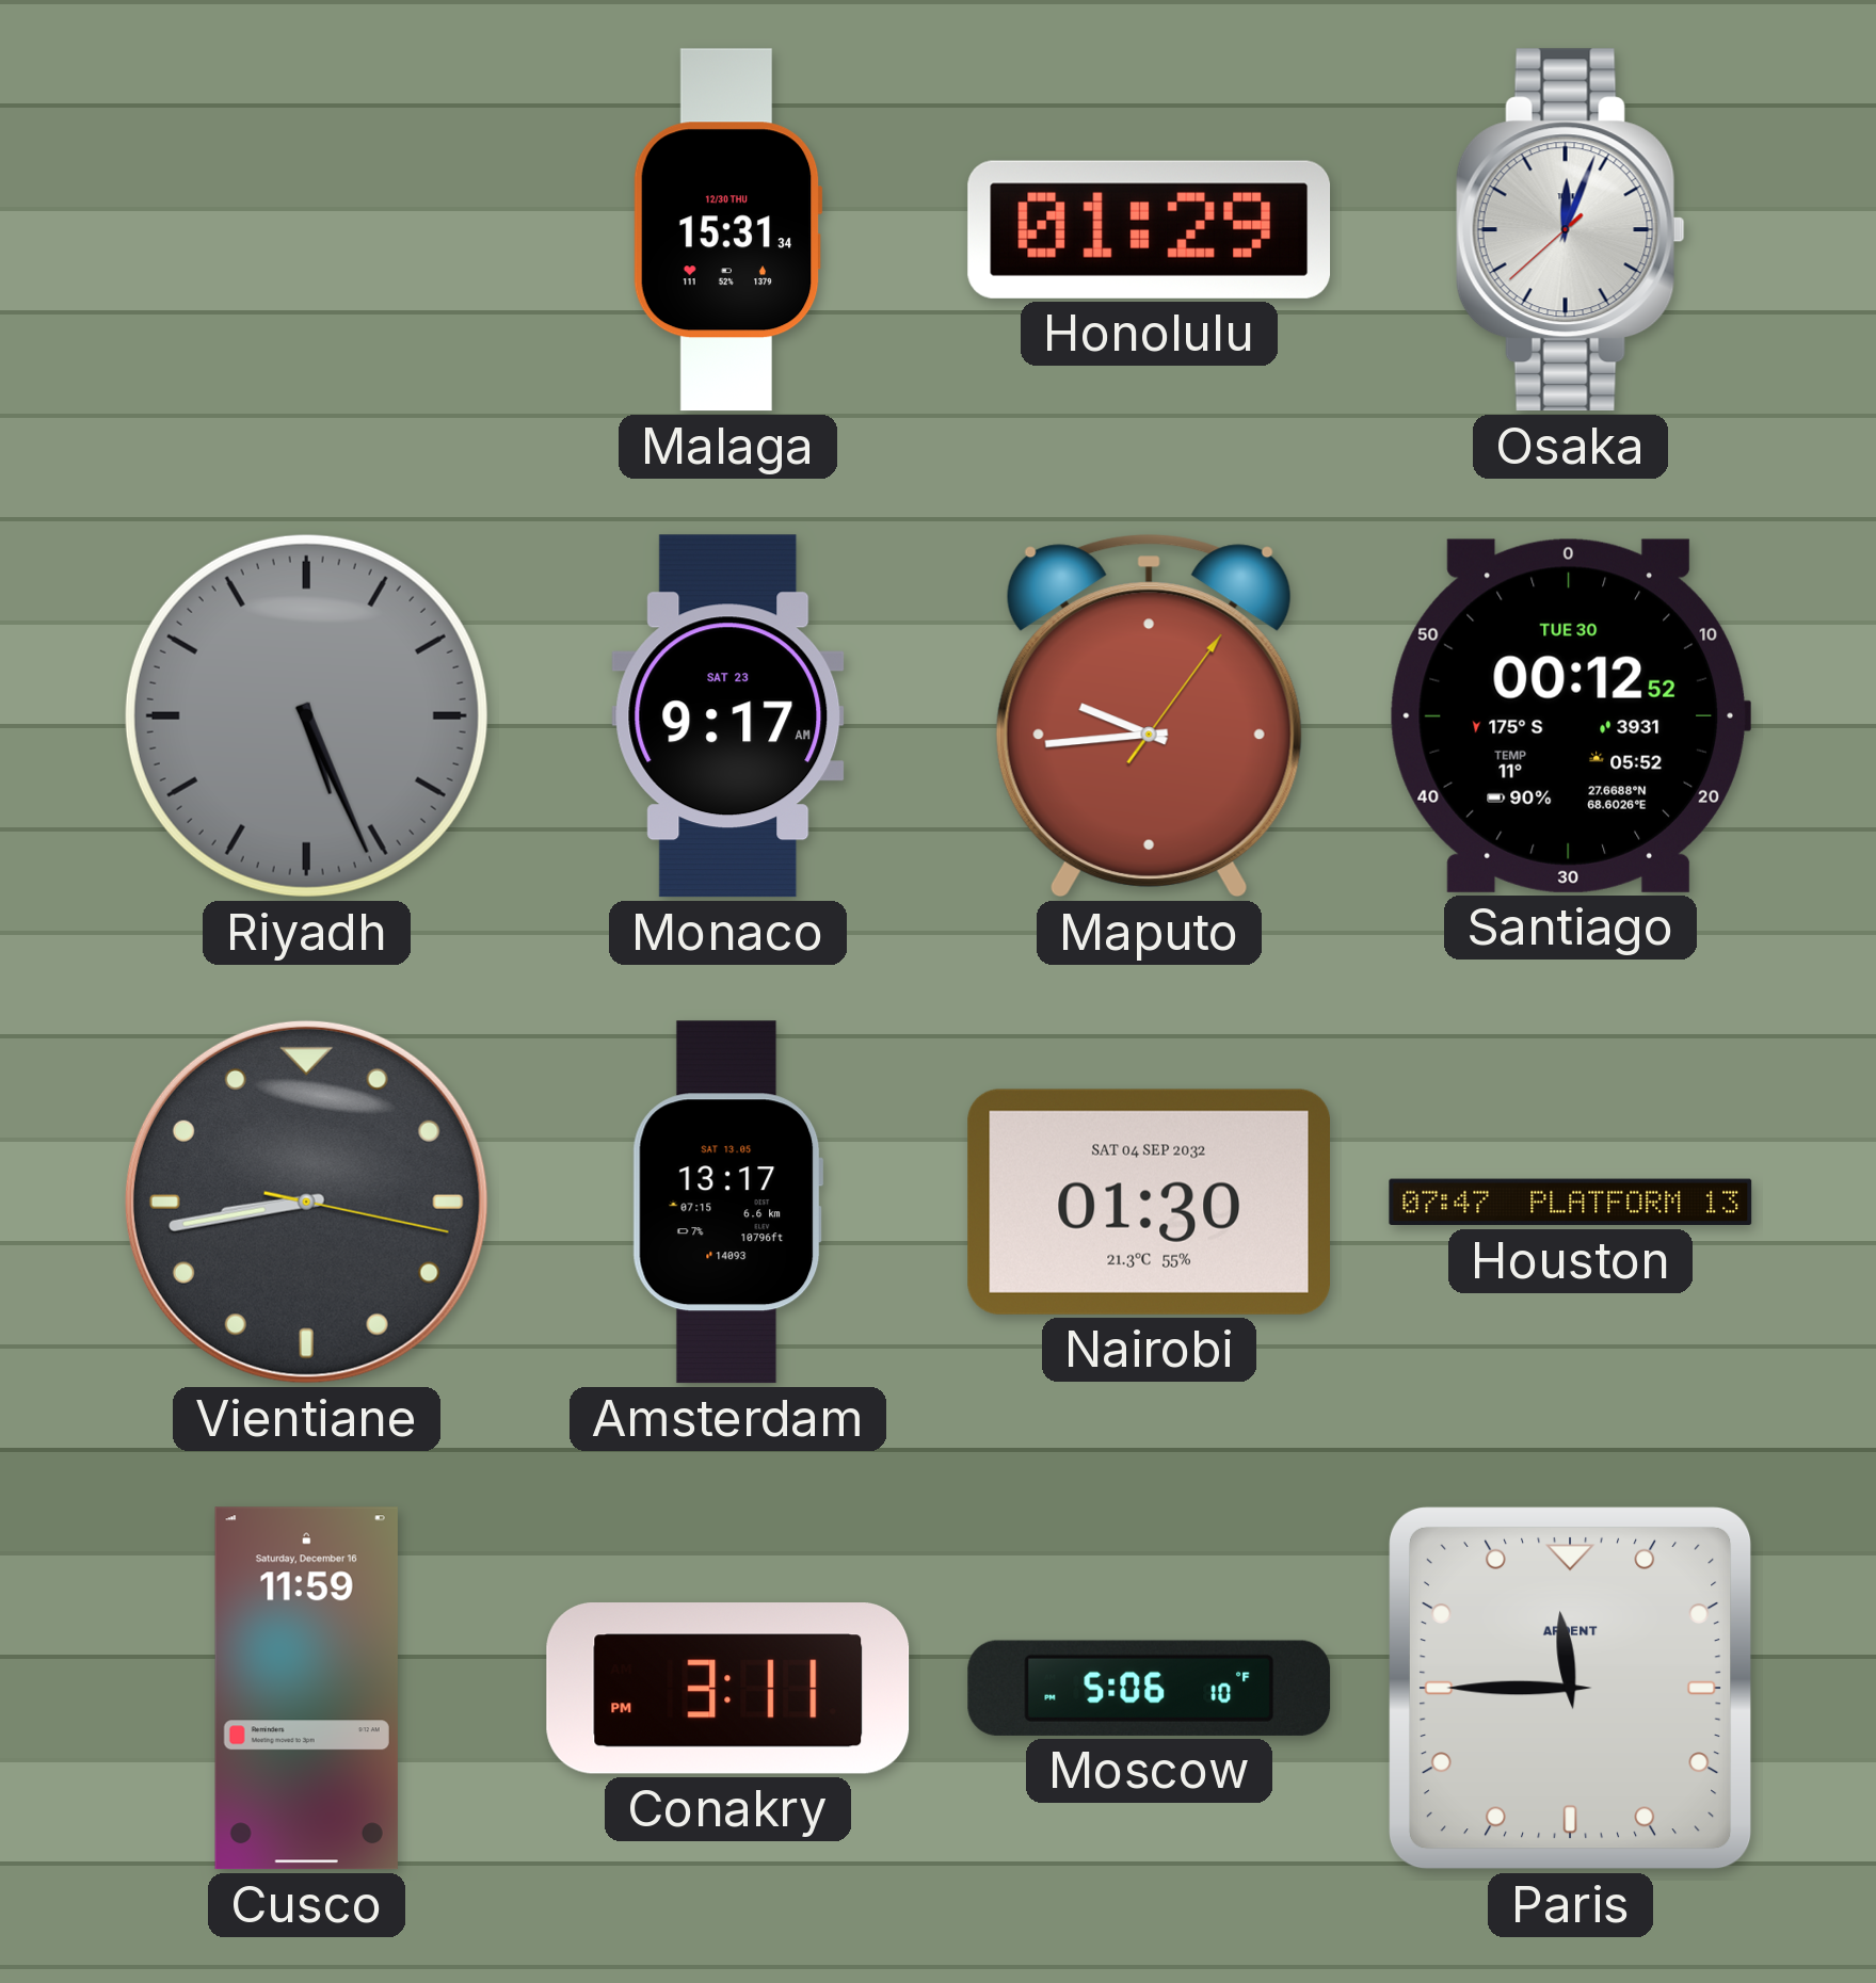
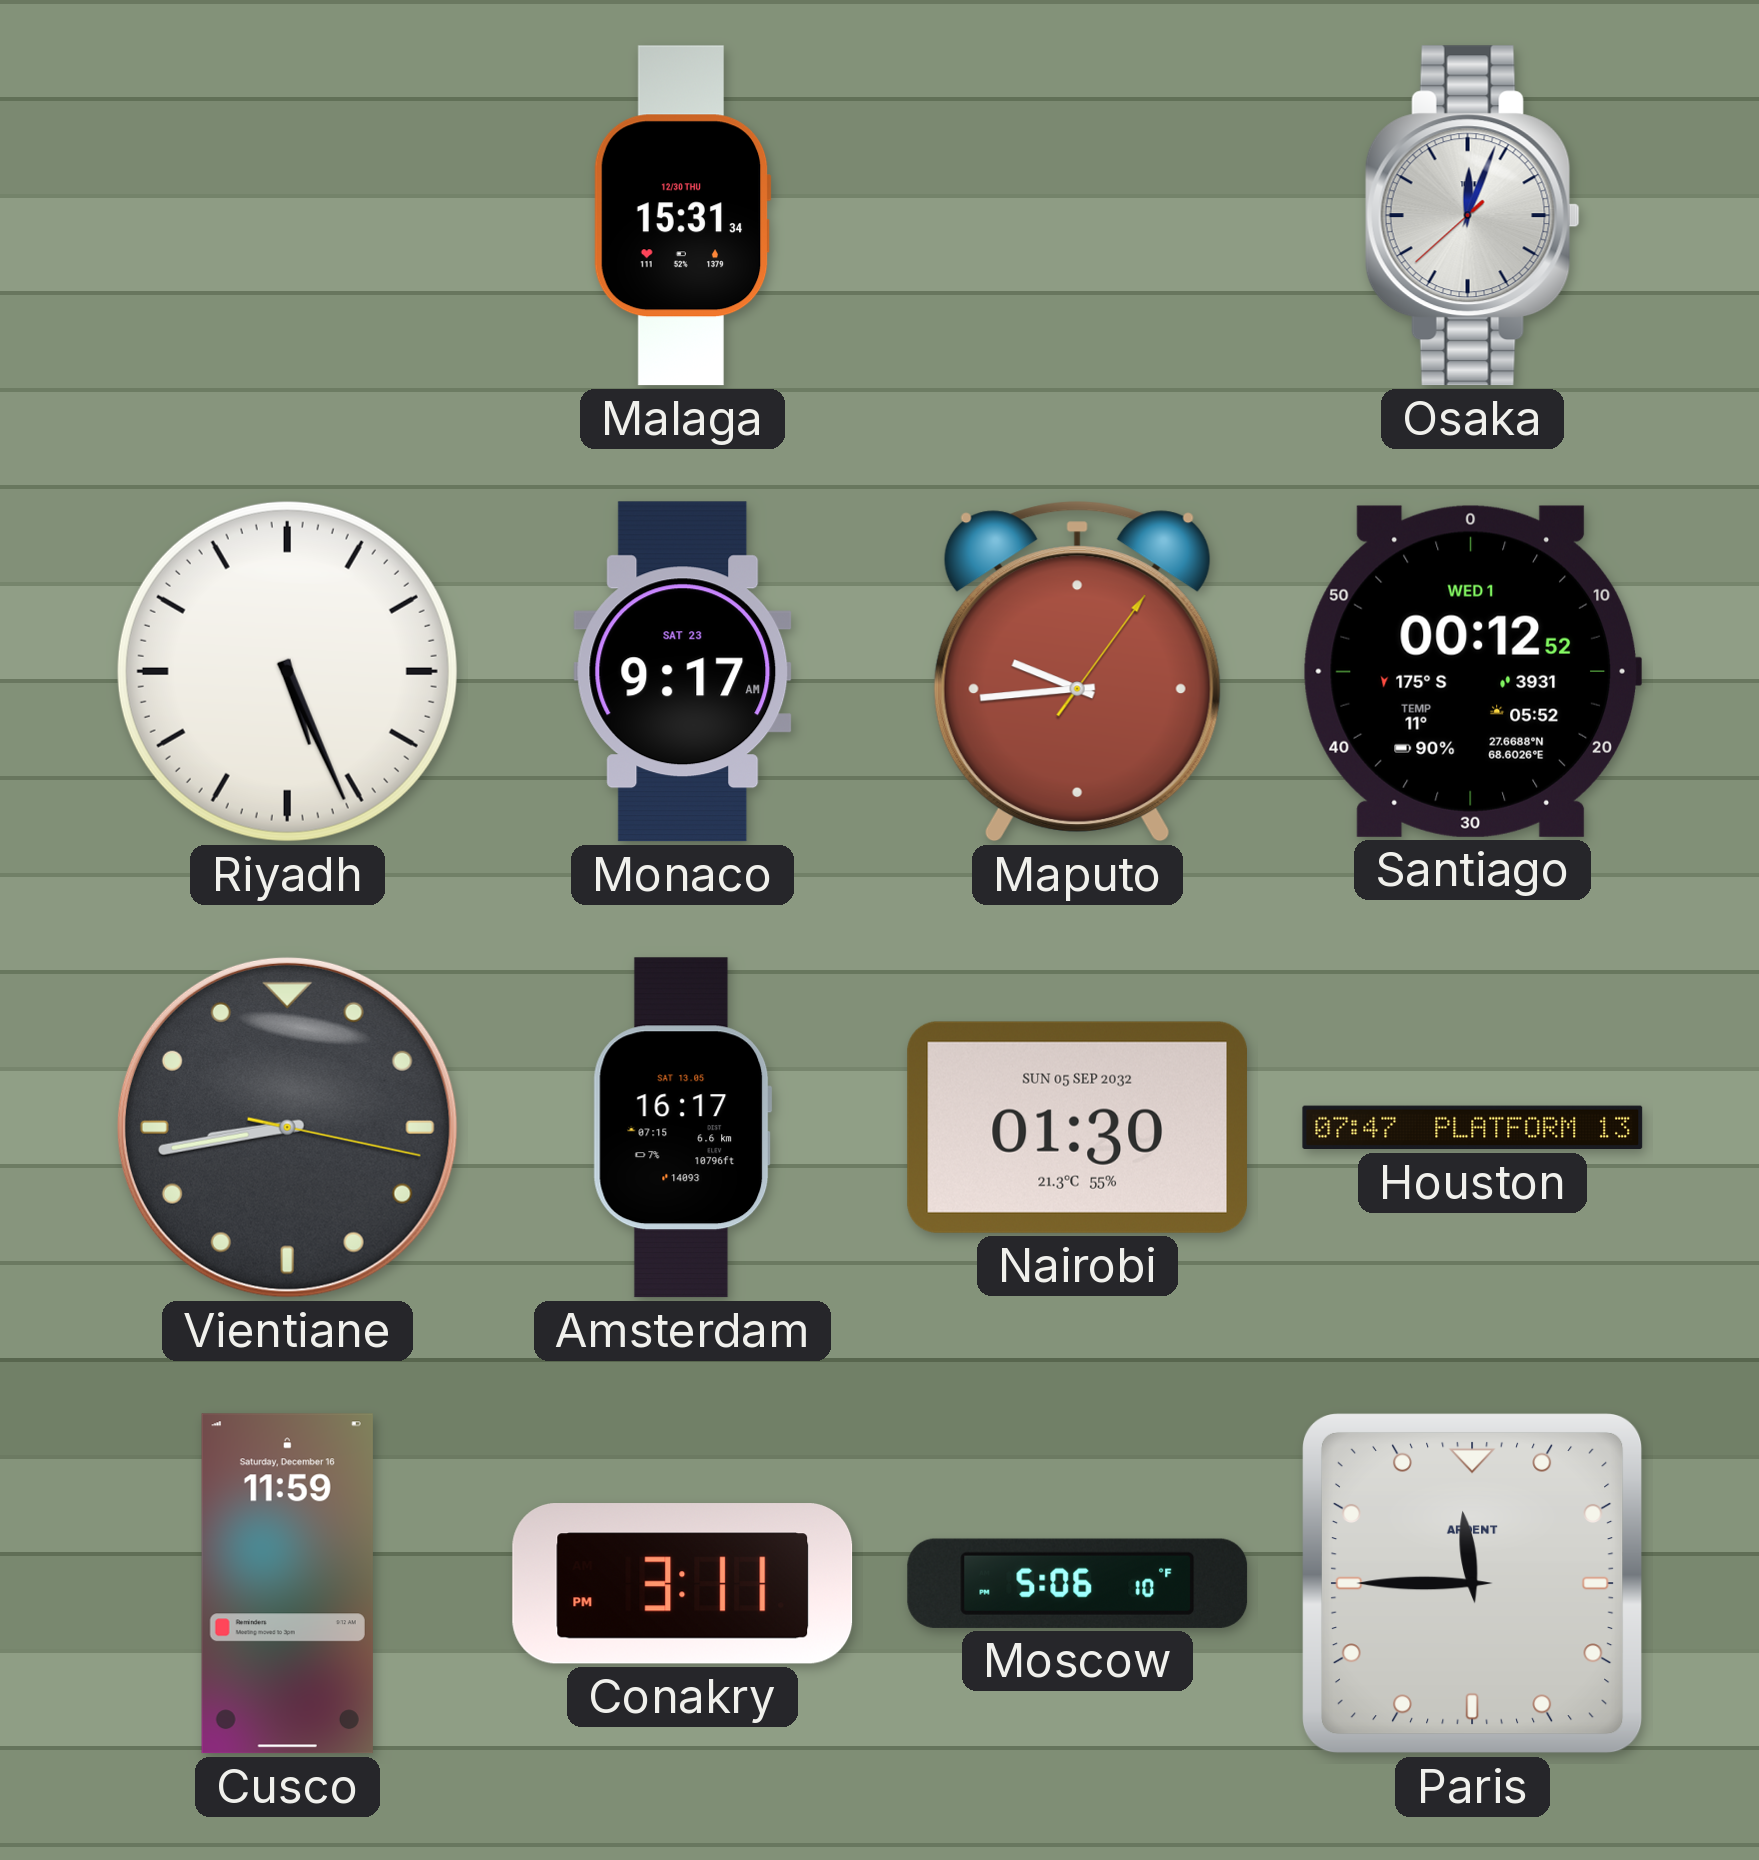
Honolulu: 01:29 -> none
Riyadh dial: grey -> white
Santiago date: TUE 30 -> WED 1
Amsterdam: 13:17 -> 16:17
Nairobi date: SAT 04 SEP 2032 -> SUN 05 SEP 2032
